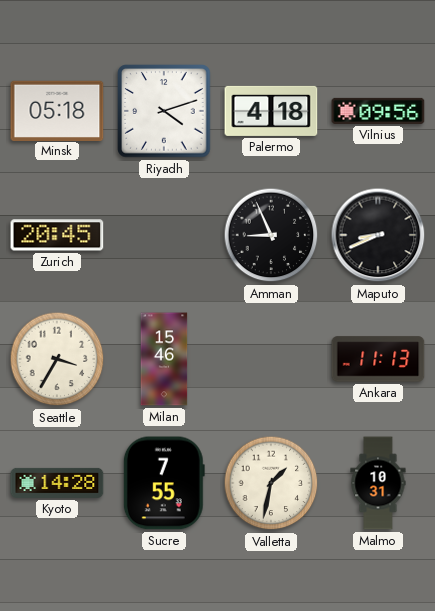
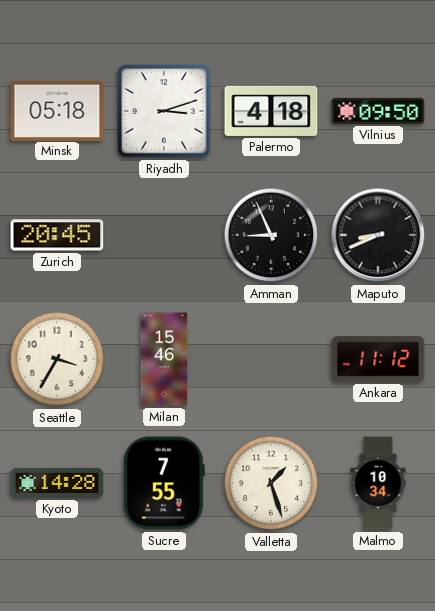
Riyadh: 4:12 -> 3:12
Vilnius: 09:56 -> 09:50
Ankara: 11:13 -> 11:12
Valletta: 1:32 -> 1:27
Malmo: 10:31 -> 10:34
